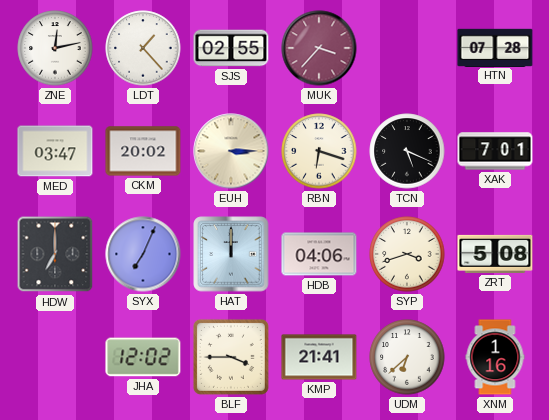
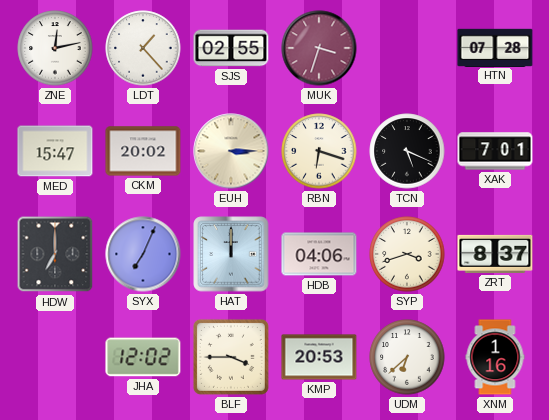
MUK: 3:37 -> 3:33
MED: 03:47 -> 15:47
ZRT: 5:08 -> 8:37
KMP: 21:41 -> 20:53
